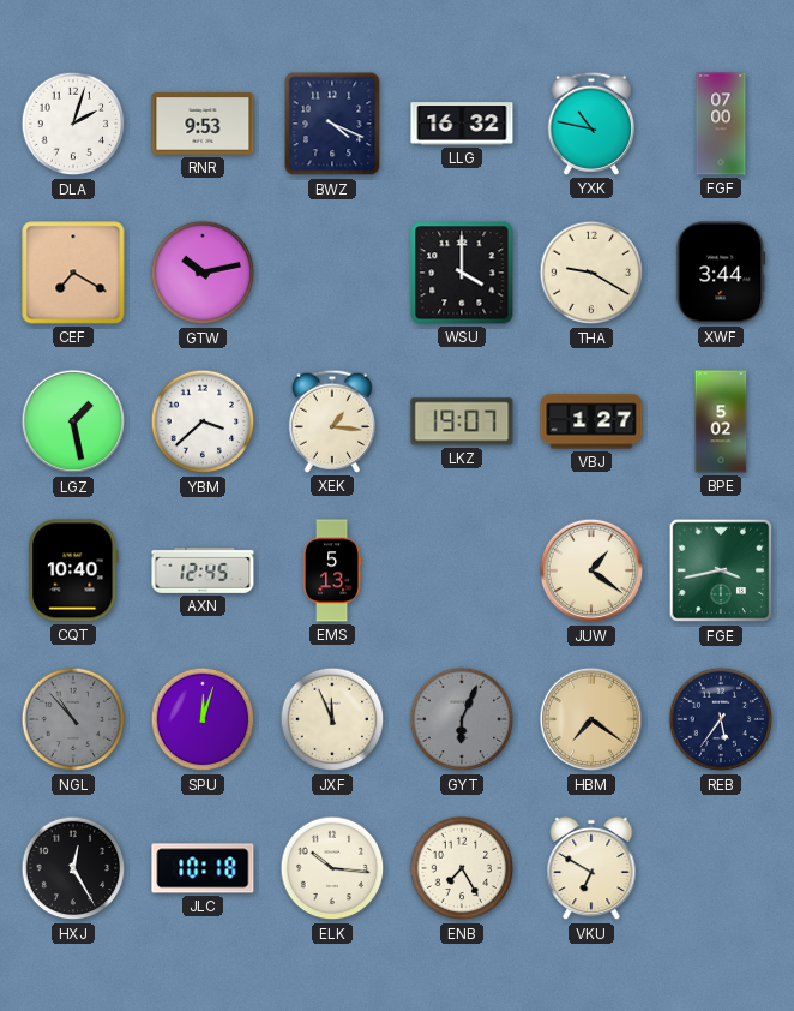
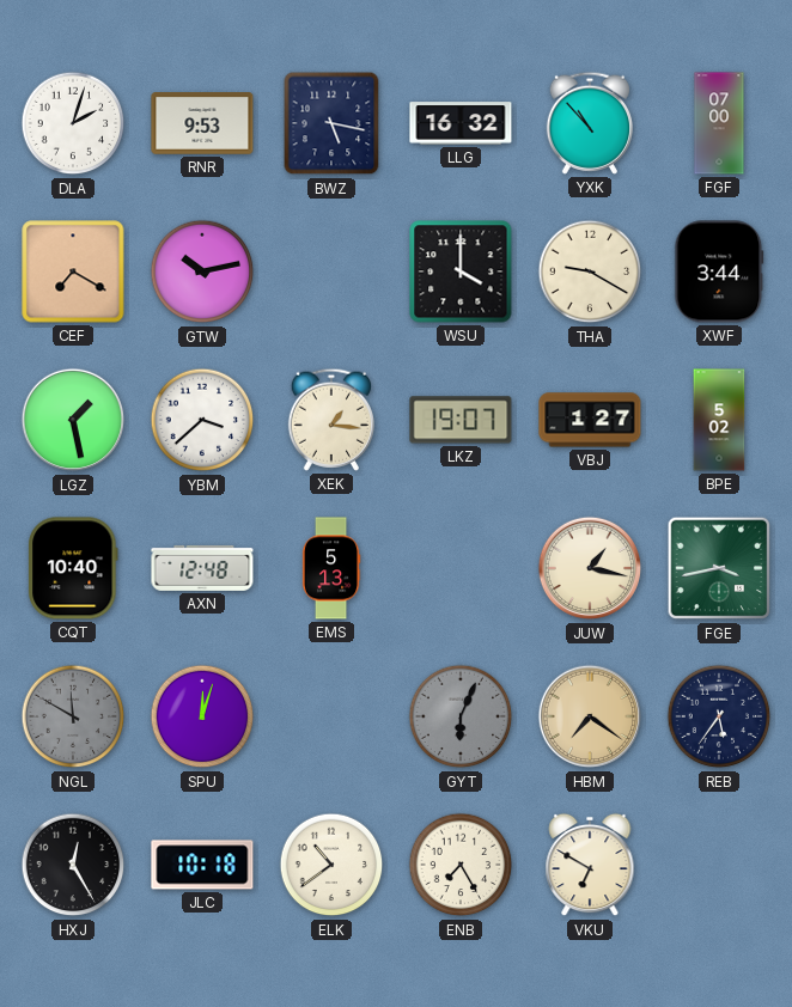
BWZ: 4:19 -> 5:17
YXK: 10:47 -> 10:53
AXN: 12:45 -> 12:48
JUW: 1:21 -> 1:17
NGL: 10:53 -> 11:50
JXF: 11:56 -> none
ELK: 10:16 -> 10:39
